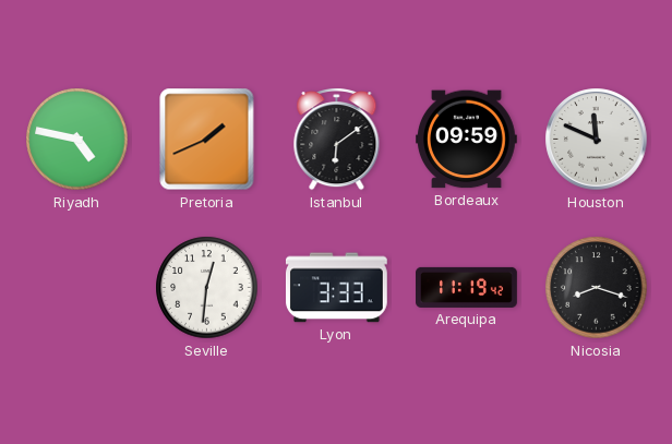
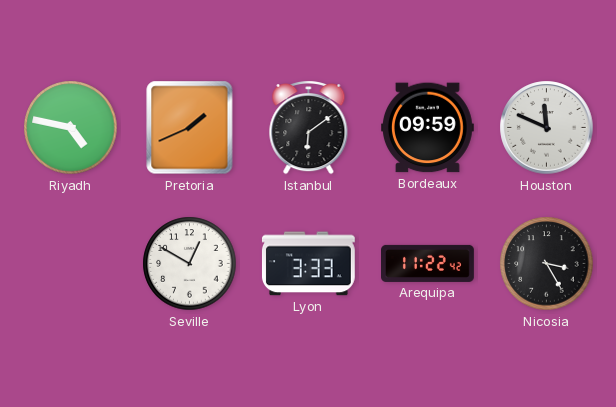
Seville: 12:31 -> 12:50
Arequipa: 11:19 -> 11:22
Nicosia: 8:18 -> 3:25
